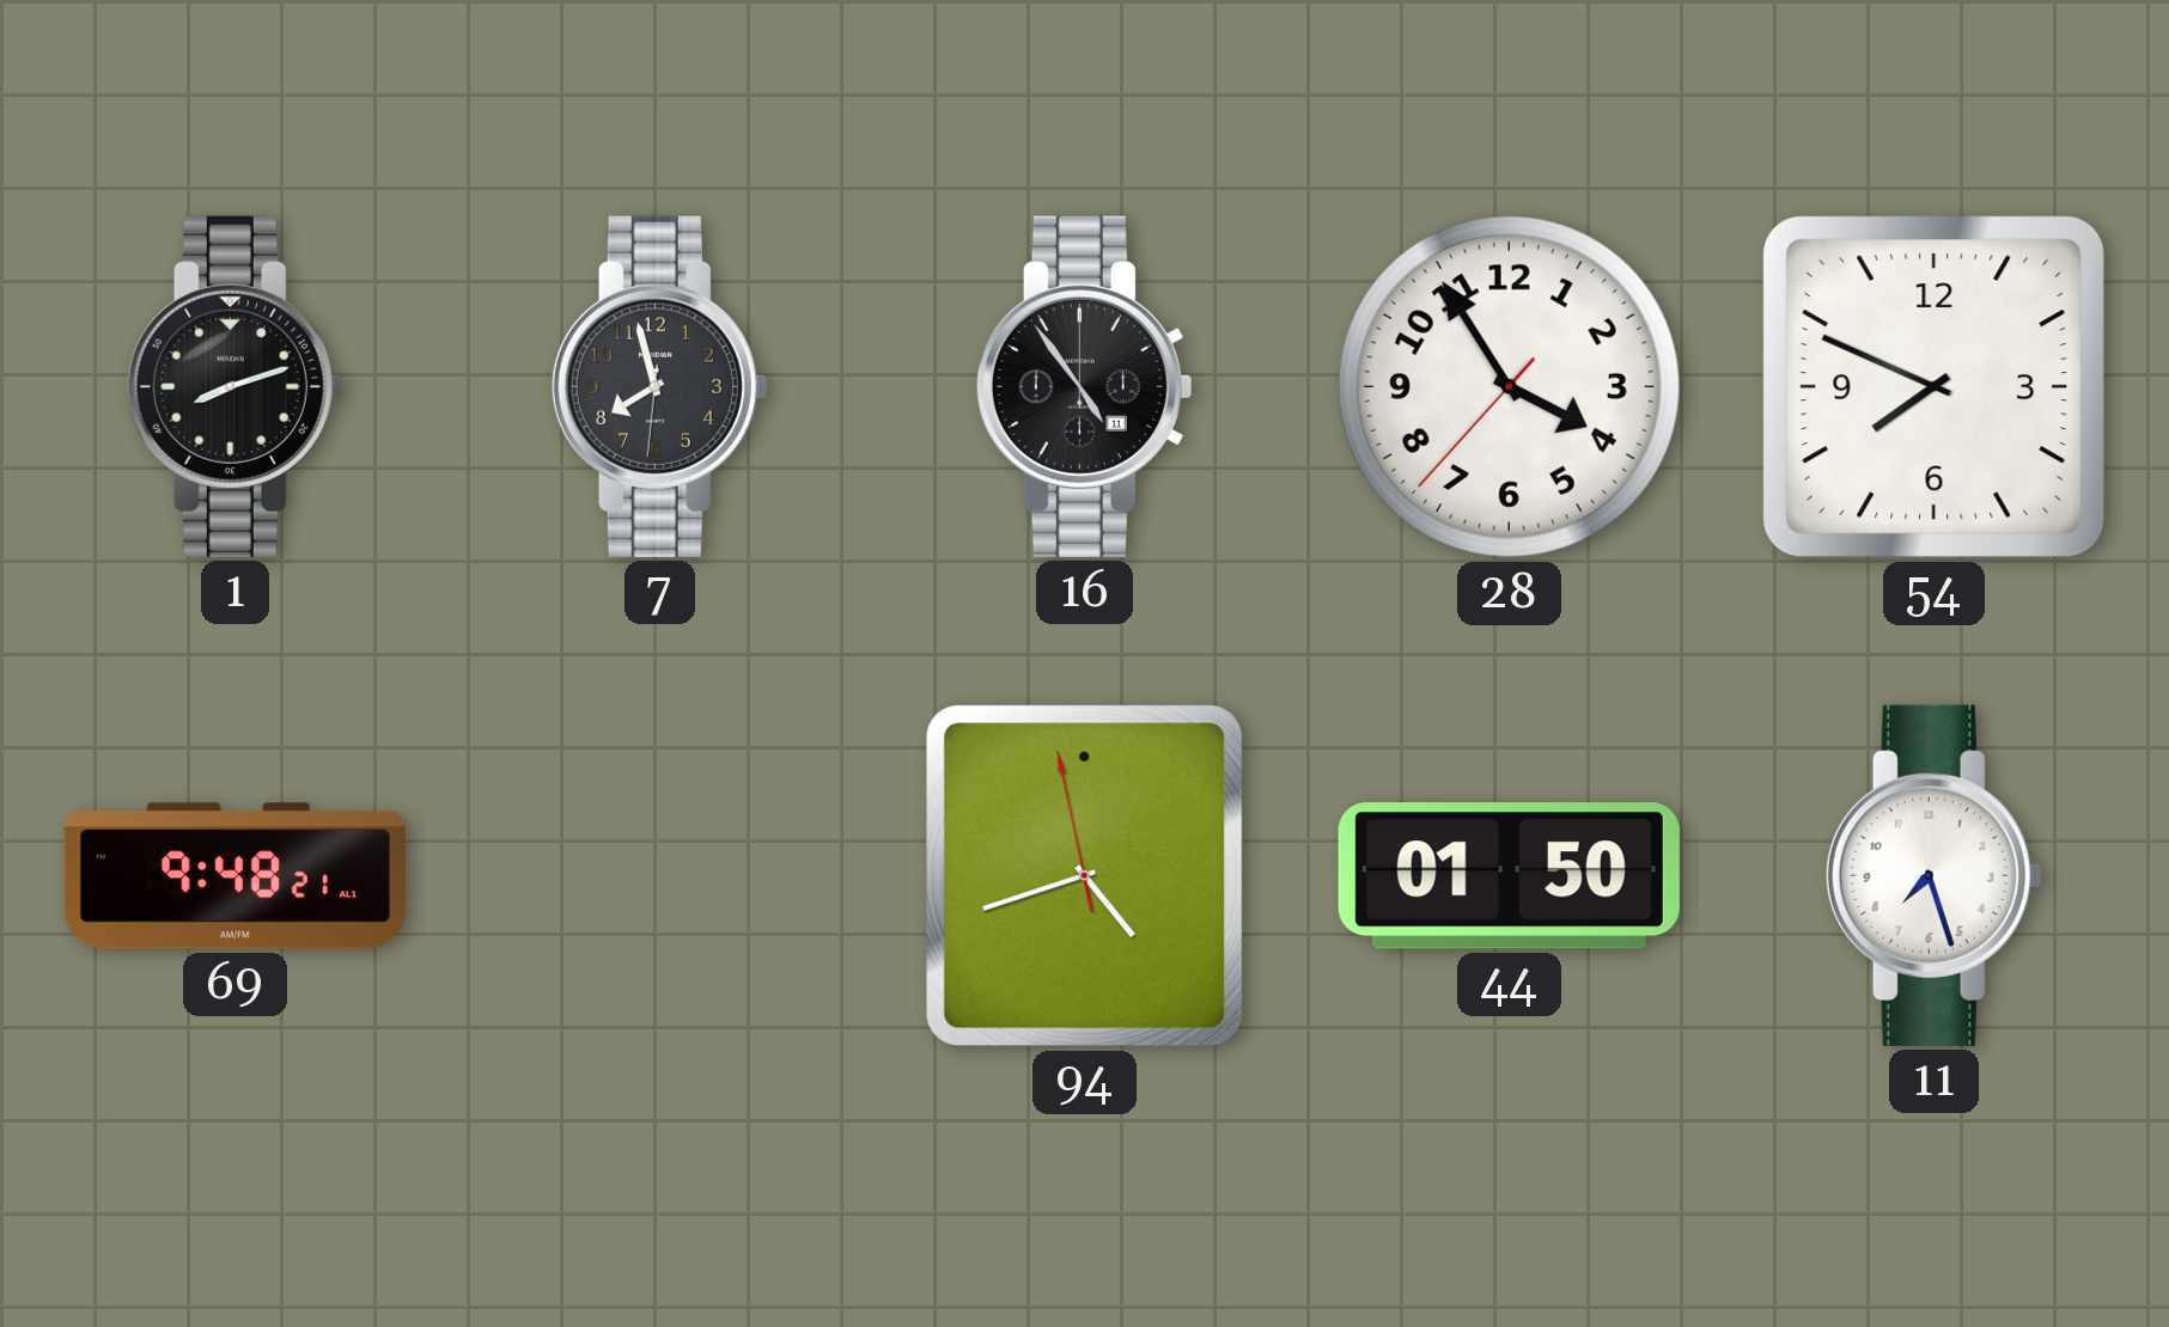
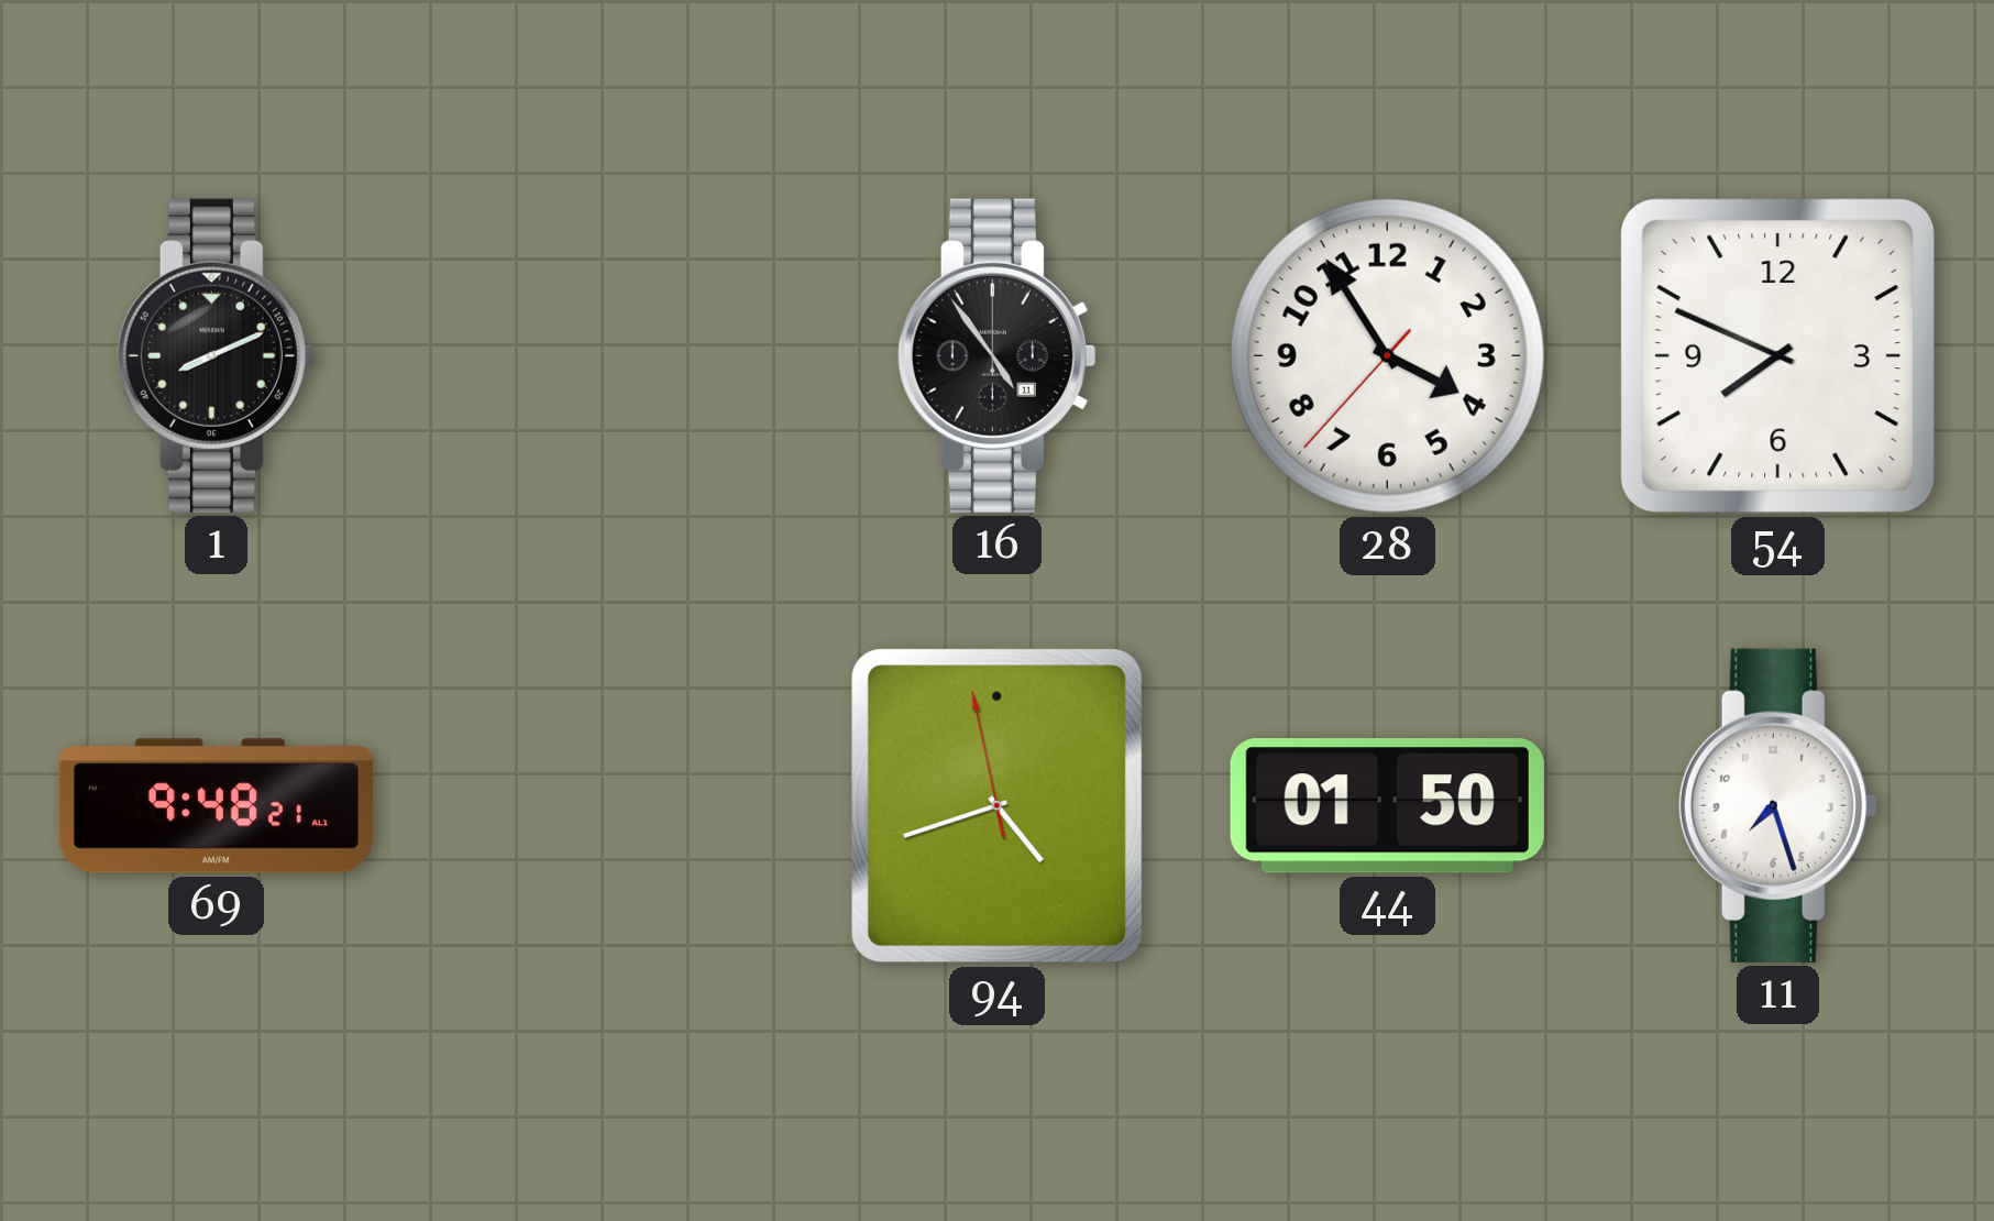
1: 8:12 -> 8:11
7: 7:57 -> none
